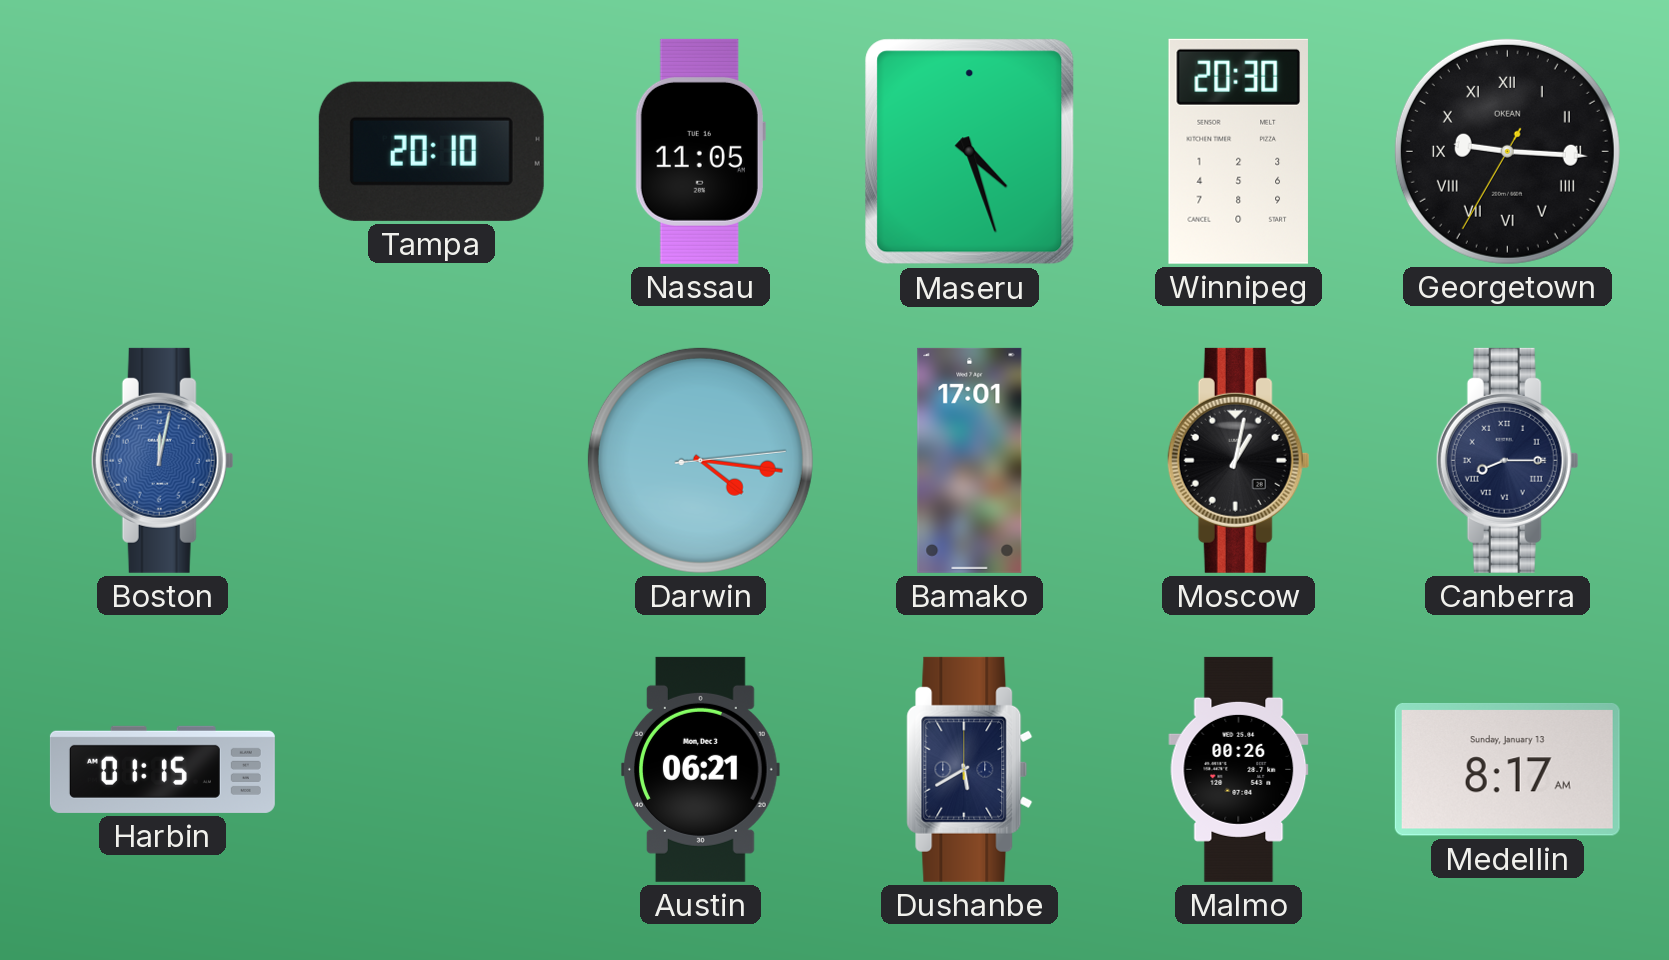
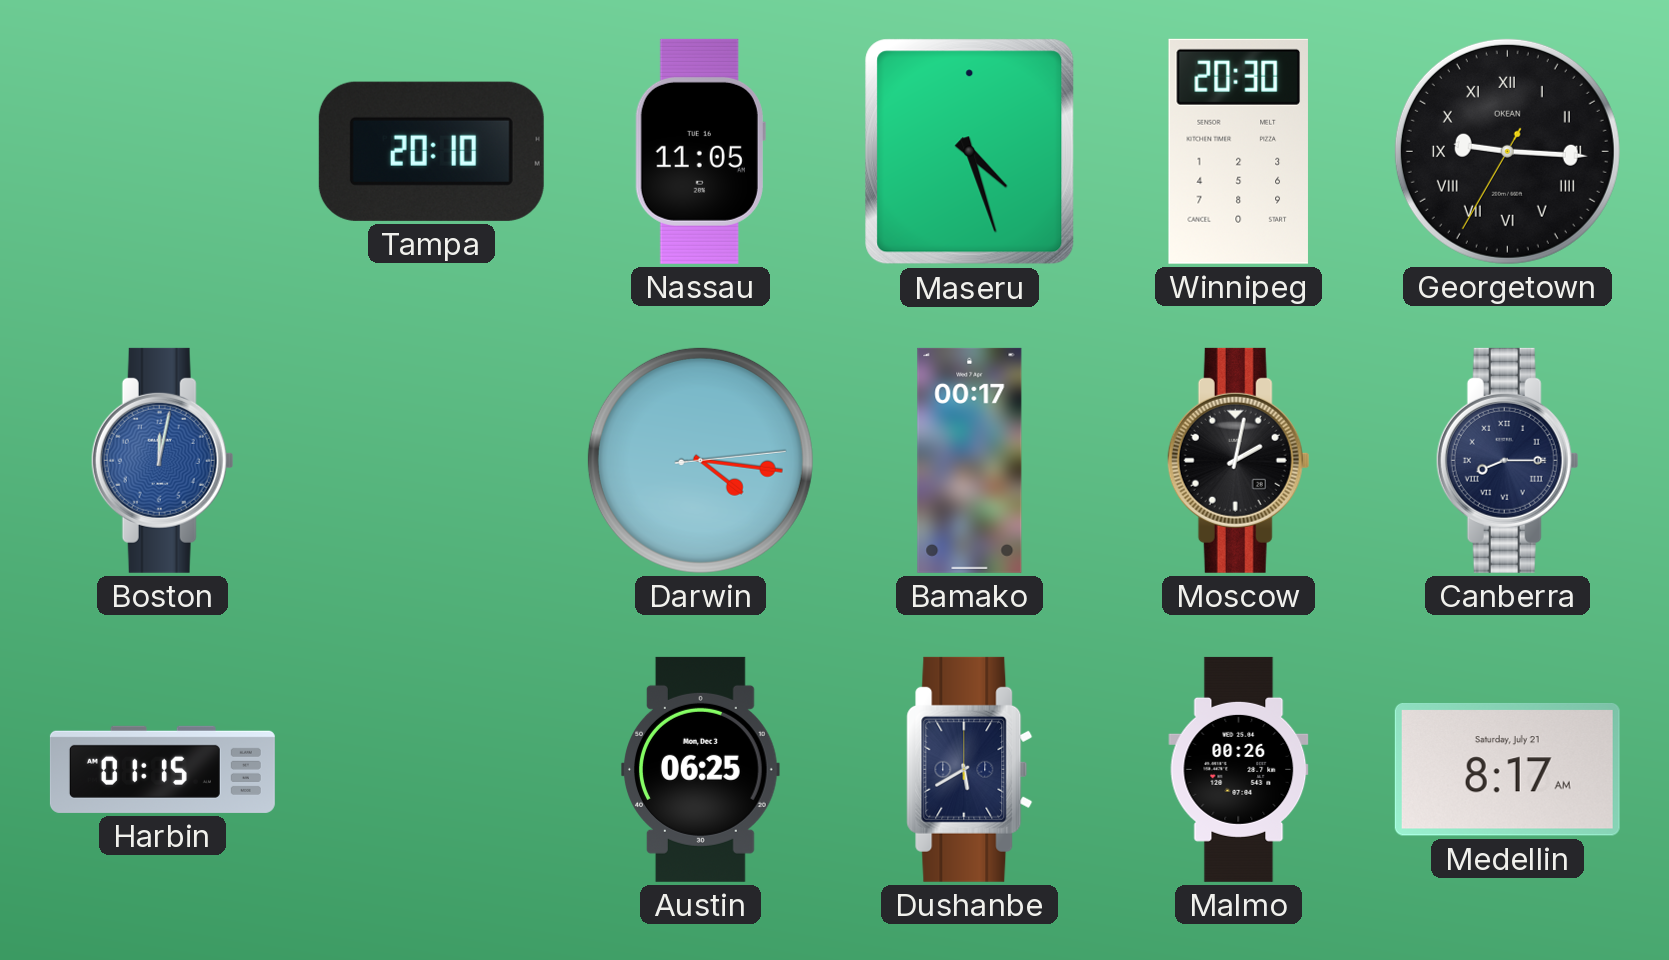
Bamako: 17:01 -> 00:17
Moscow: 1:02 -> 2:02
Austin: 06:21 -> 06:25
Medellin date: Sunday, January 13 -> Saturday, July 21
